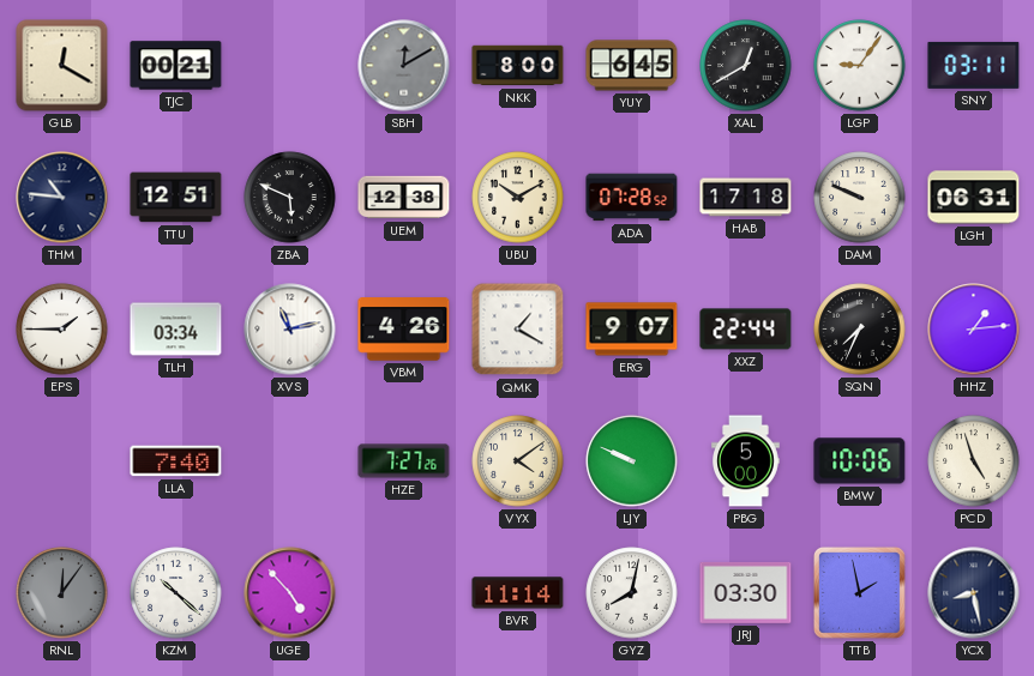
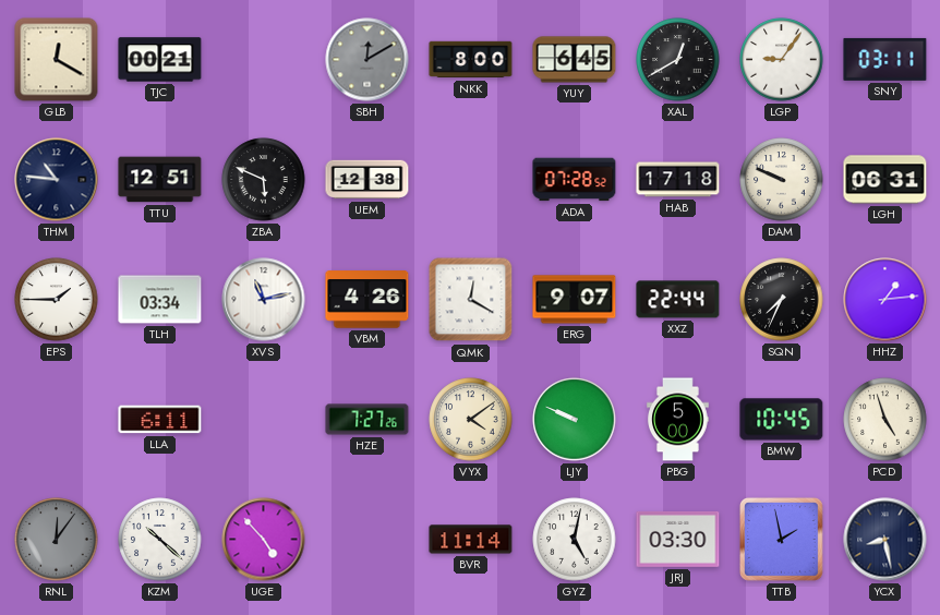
UBU: 10:10 -> none
QMK: 1:20 -> 12:20
LLA: 7:40 -> 6:11
BMW: 10:06 -> 10:45
GYZ: 8:02 -> 5:02
